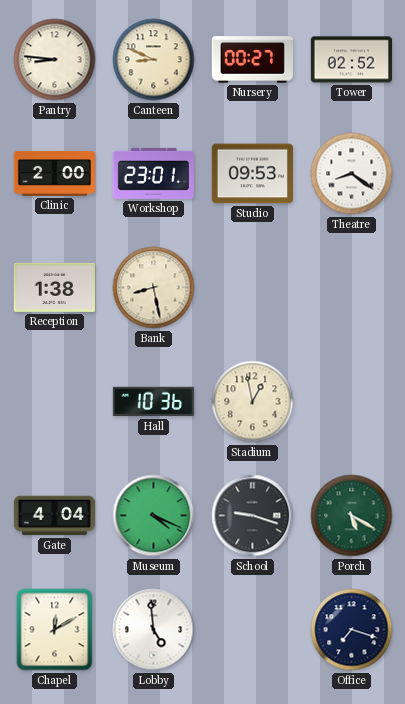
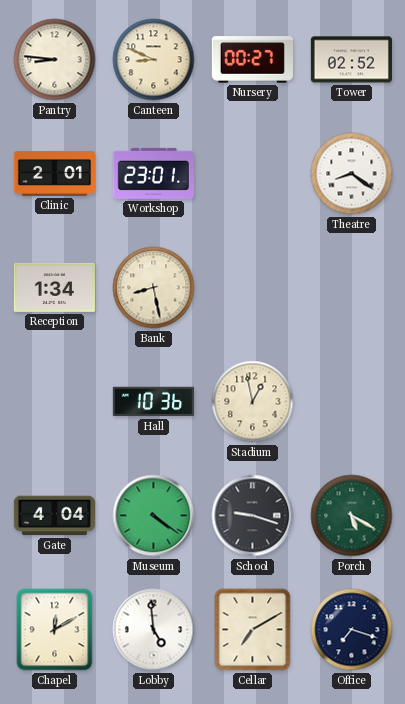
Clinic: 2:00 -> 2:01
Studio: 09:53 -> none
Reception: 1:38 -> 1:34
Museum: 4:19 -> 4:21
Cellar: none -> 7:10
